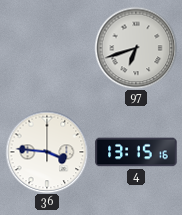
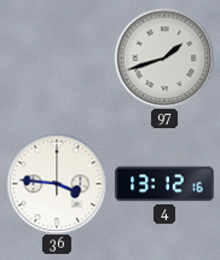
97: 6:42 -> 1:42
4: 13:15 -> 13:12
